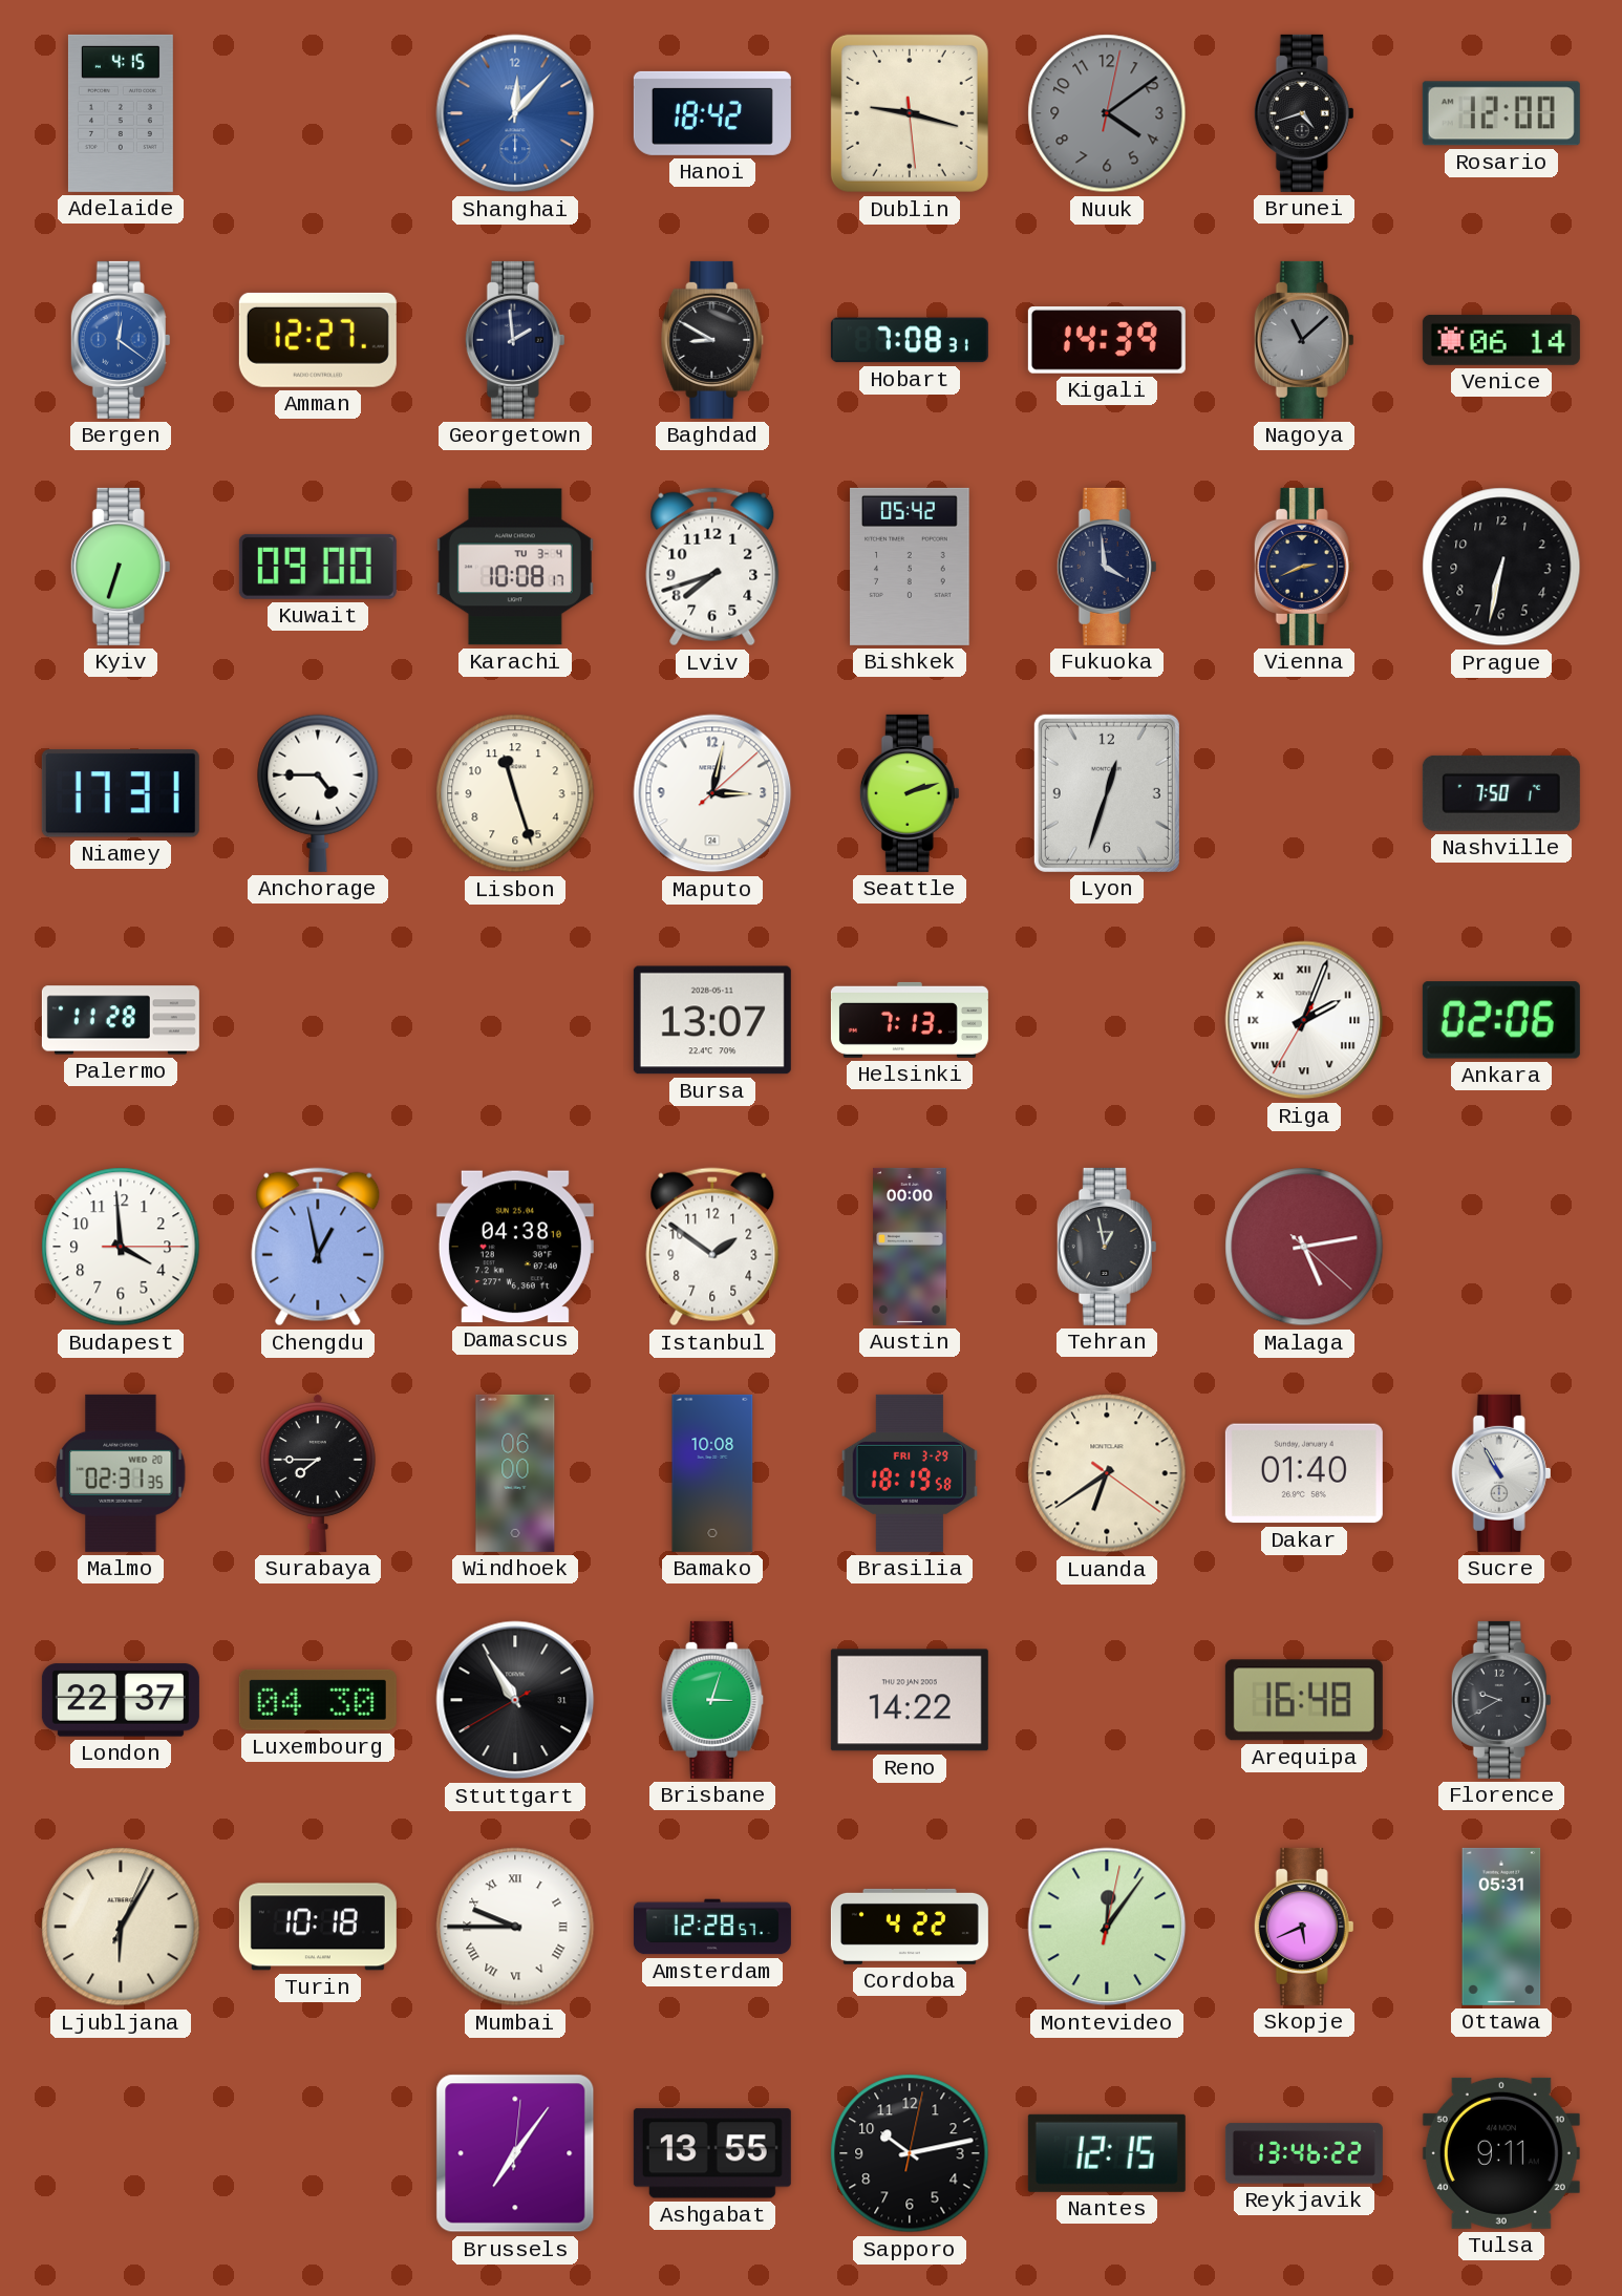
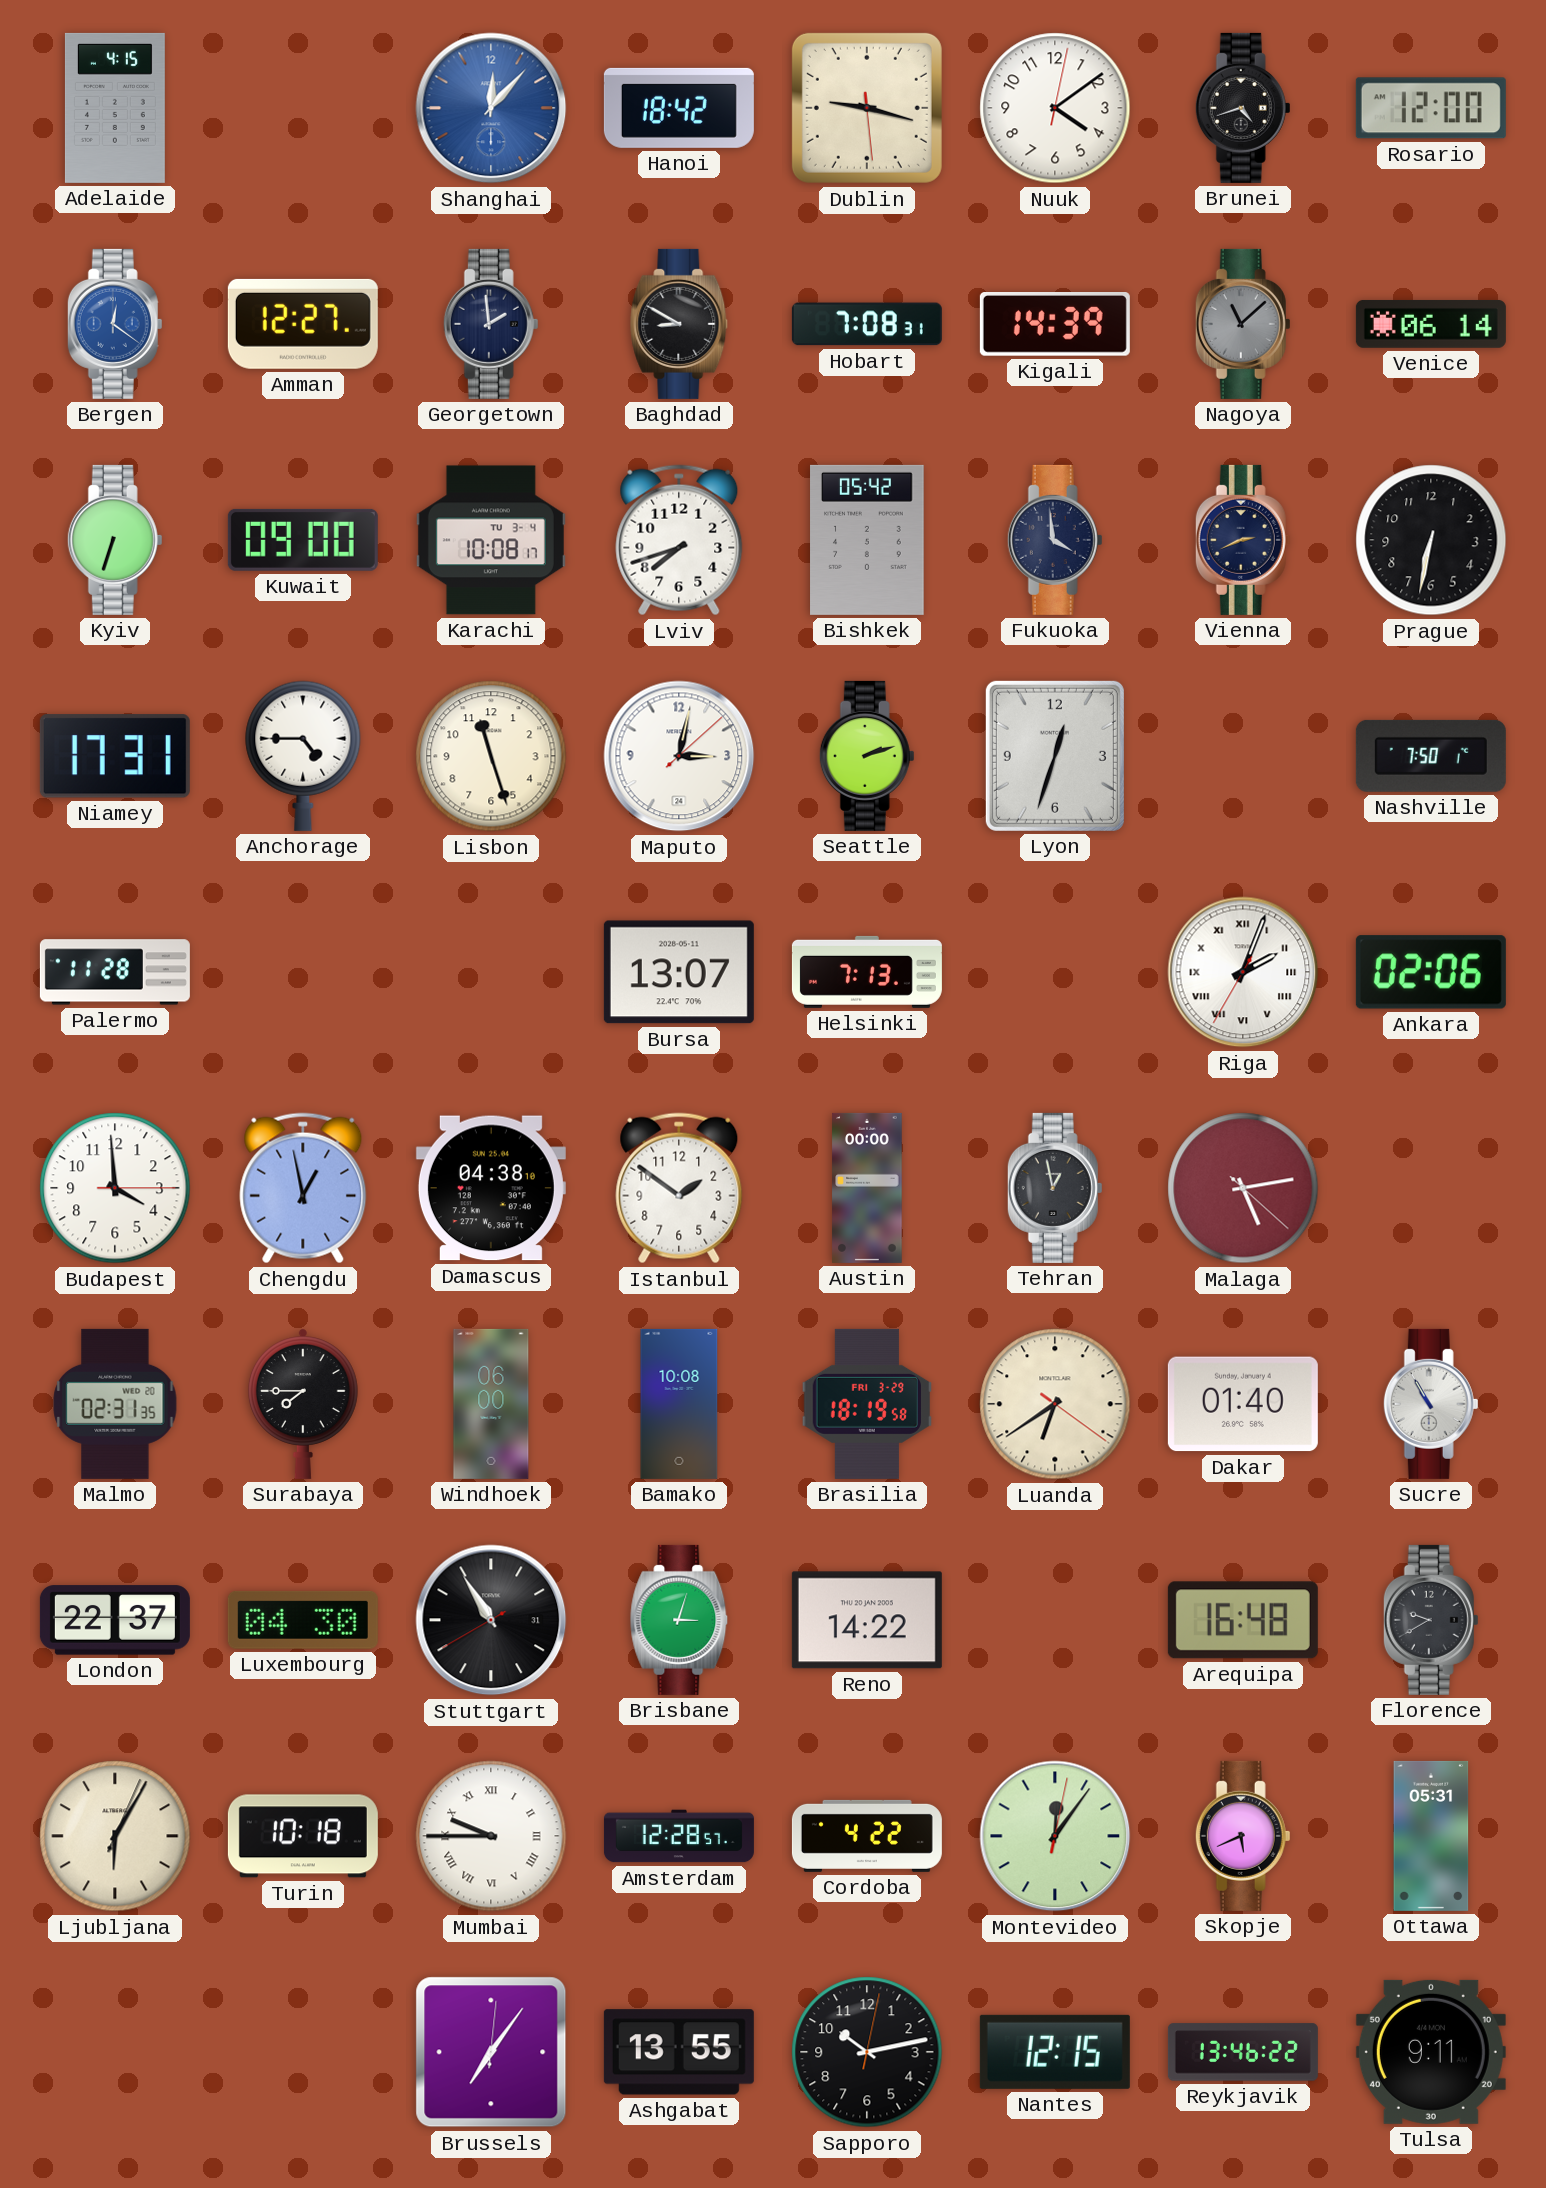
Nuuk dial: grey -> white
